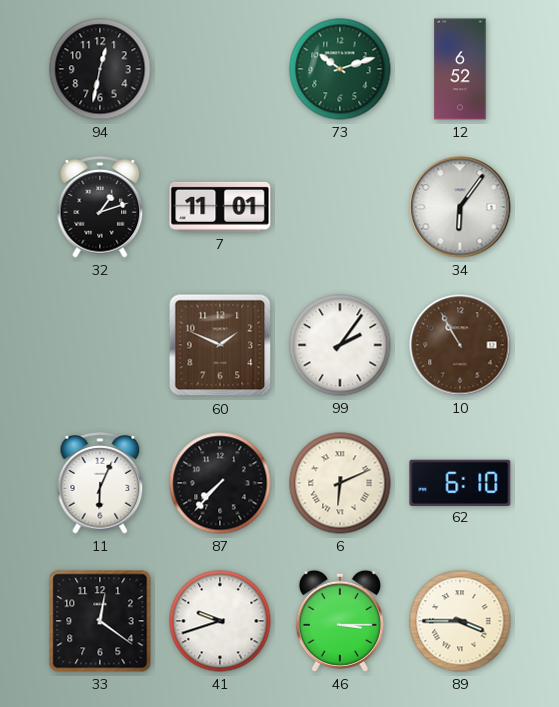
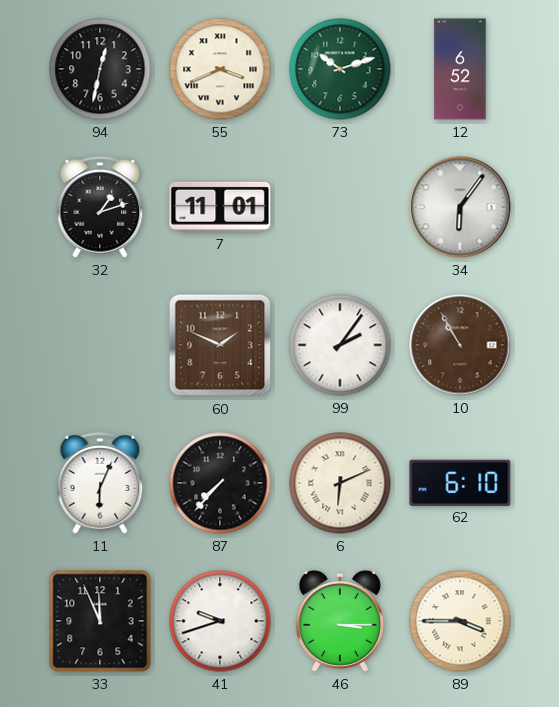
55: none -> 3:41
33: 12:21 -> 11:56
